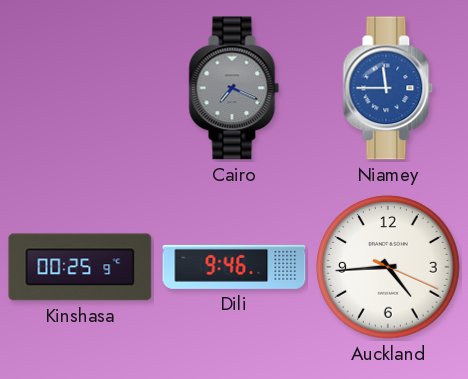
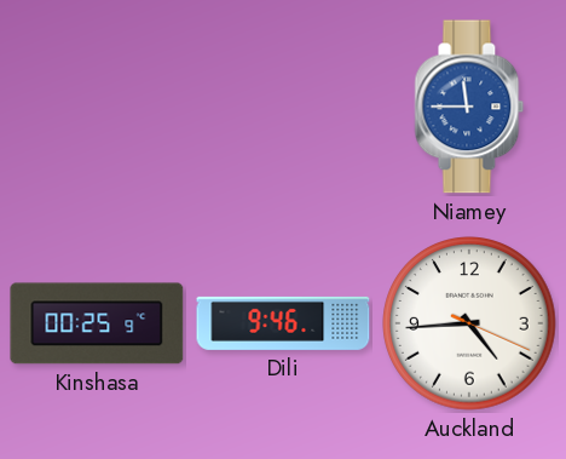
Cairo: 7:19 -> none
